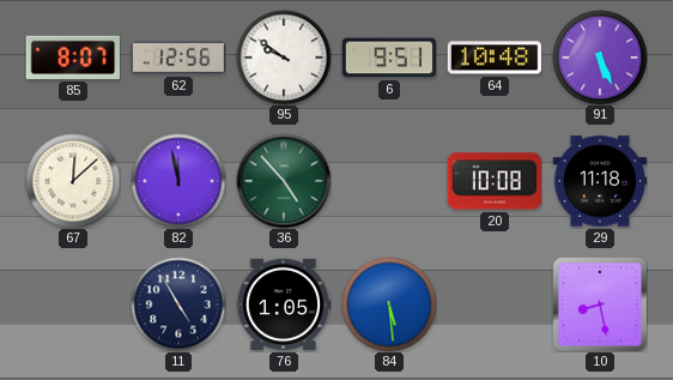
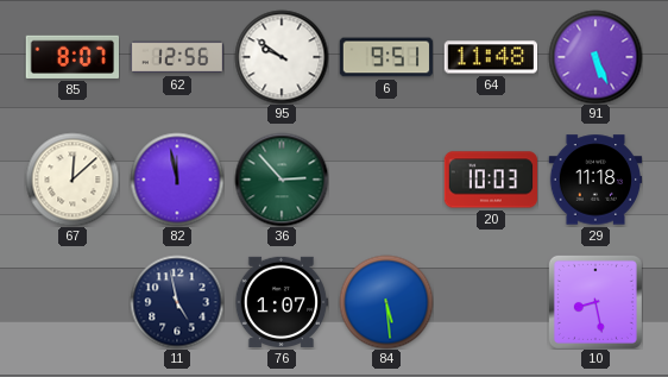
64: 10:48 -> 11:48
36: 4:53 -> 2:53
20: 10:08 -> 10:03
11: 4:55 -> 4:58
76: 1:05 -> 1:07
